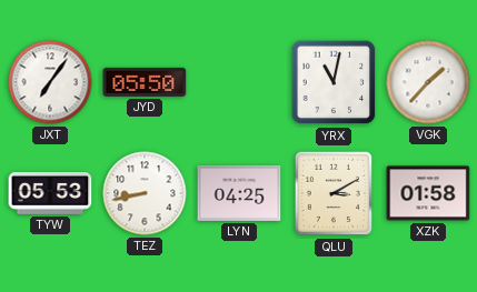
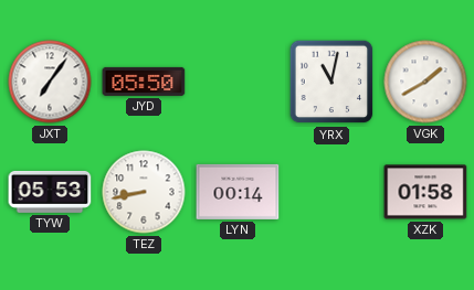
VGK: 1:37 -> 1:40
LYN: 04:25 -> 00:14
QLU: 3:10 -> none
